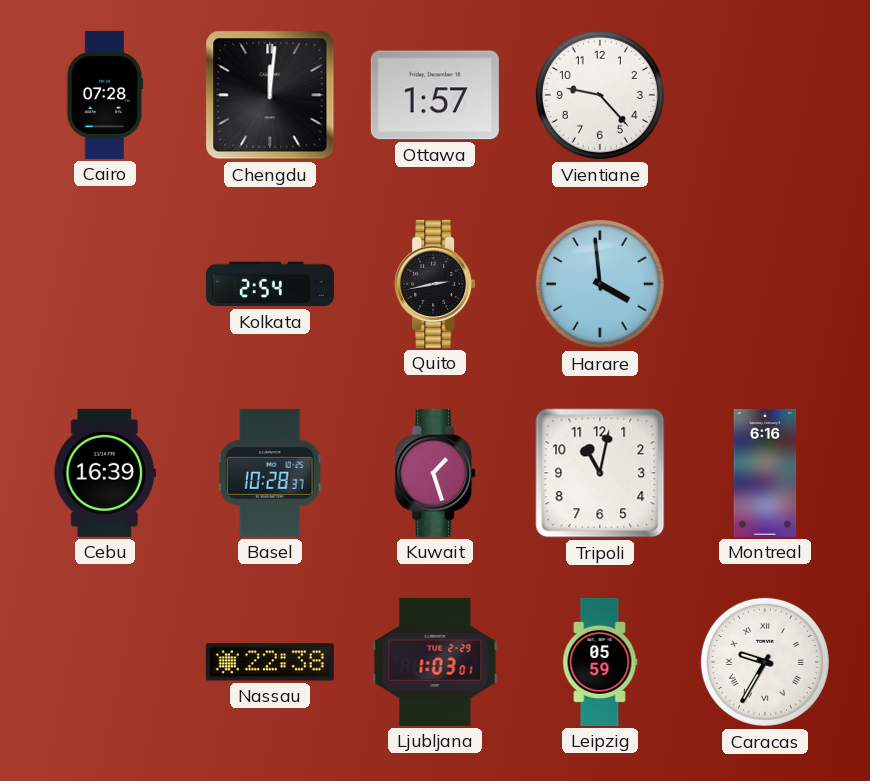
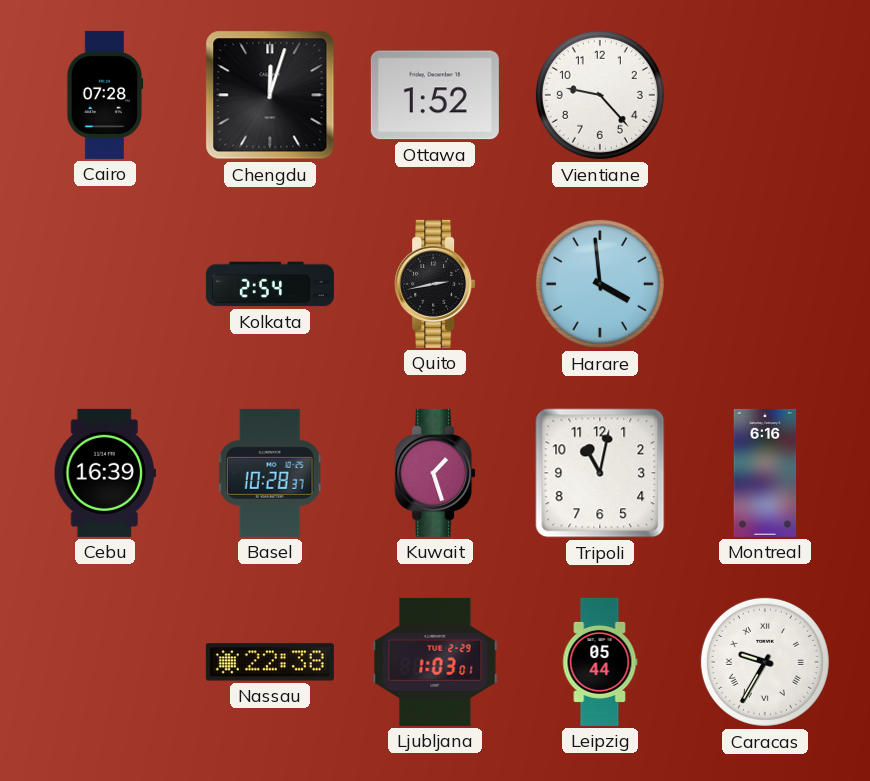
Chengdu: 12:01 -> 12:03
Ottawa: 1:57 -> 1:52
Leipzig: 05:59 -> 05:44
